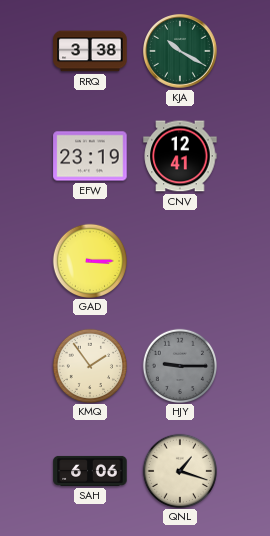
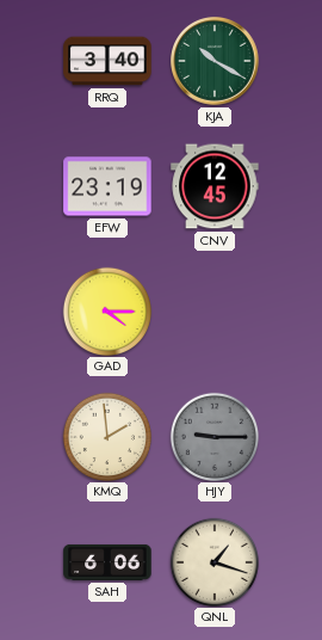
RRQ: 3:38 -> 3:40
CNV: 12:41 -> 12:45
GAD: 3:15 -> 4:15
KMQ: 1:54 -> 1:59
